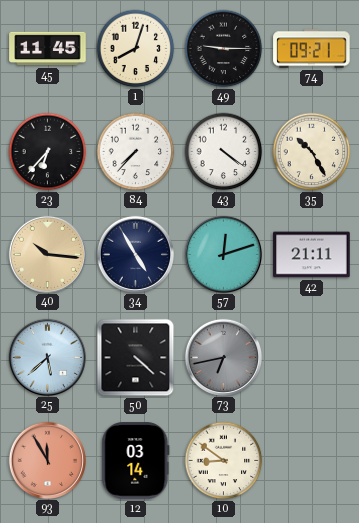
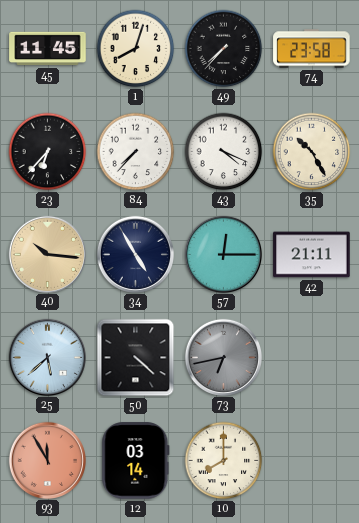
49: 9:15 -> 7:37
74: 09:21 -> 23:58
43: 4:21 -> 4:19
57: 12:12 -> 12:15
10: 8:51 -> 8:00
